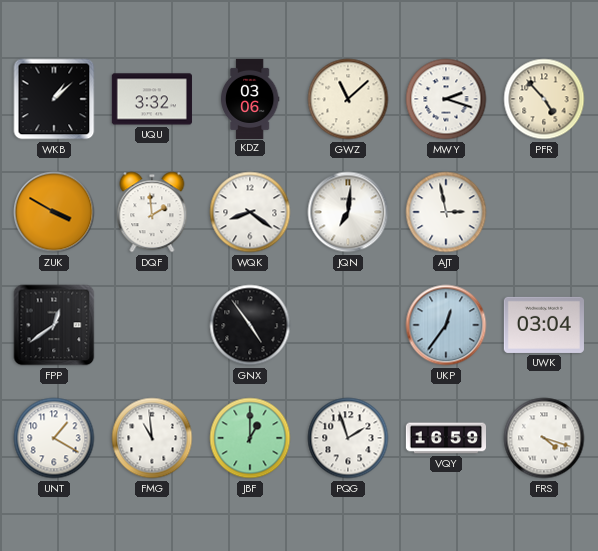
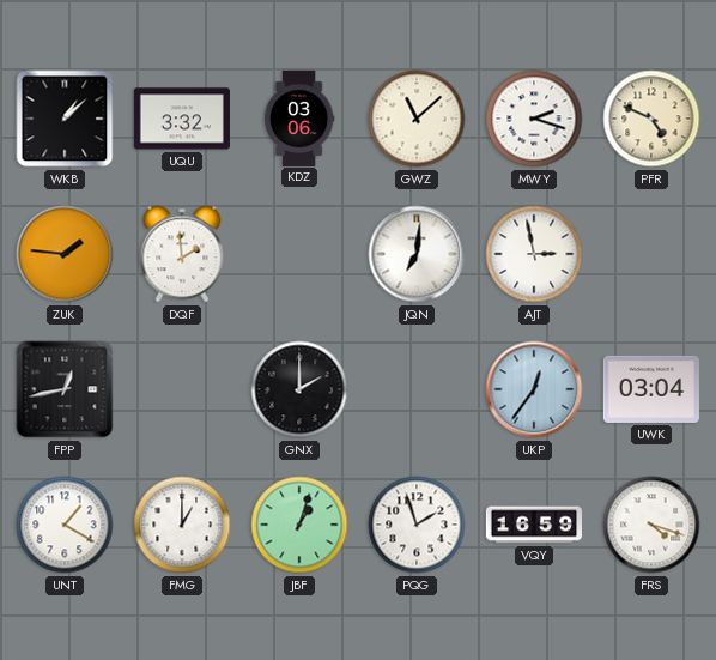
PFR: 4:53 -> 4:49
ZUK: 3:50 -> 1:46
WQK: 8:21 -> none
FPP: 12:39 -> 12:43
GNX: 4:54 -> 2:00
FMG: 10:59 -> 1:00
JBF: 1:00 -> 1:03
